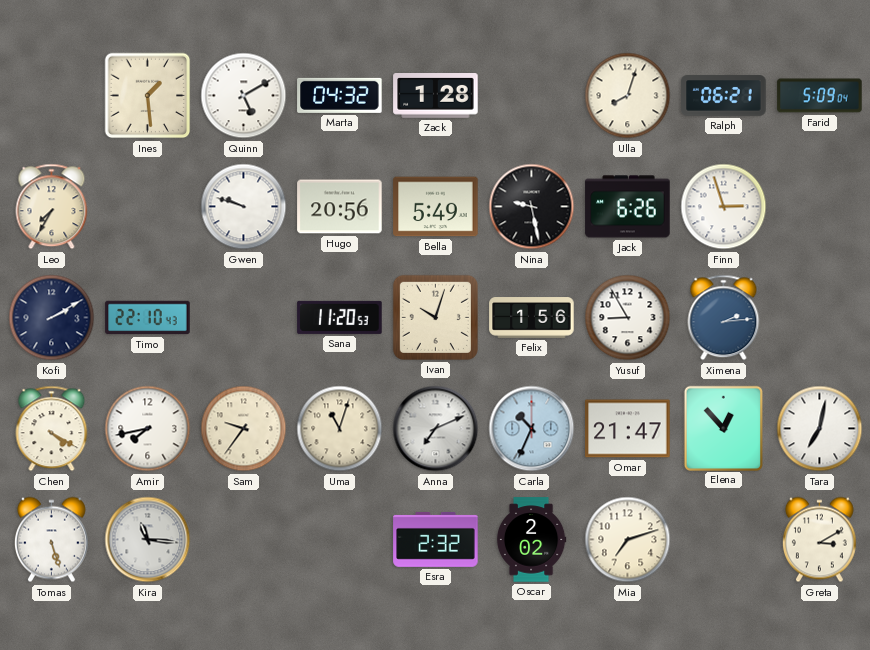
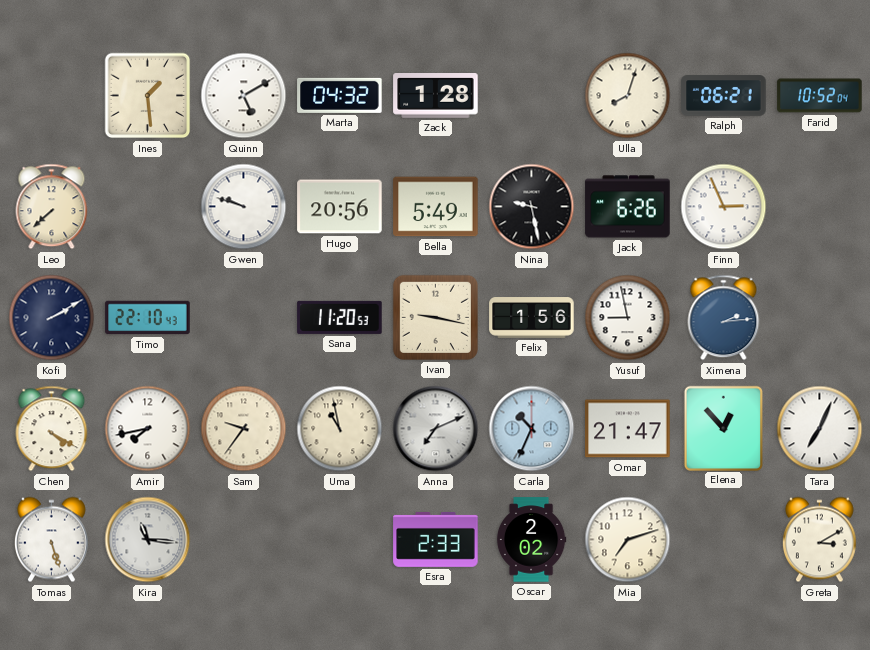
Farid: 5:09 -> 10:52
Leo: 7:35 -> 7:38
Finn: 2:57 -> 2:56
Ivan: 10:03 -> 9:17
Yusuf: 8:55 -> 8:58
Uma: 11:03 -> 10:58
Tara: 7:02 -> 7:04
Esra: 2:32 -> 2:33
